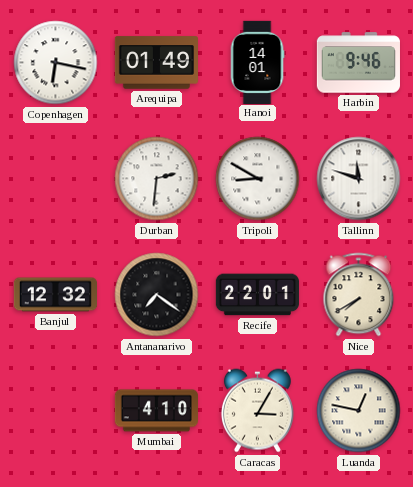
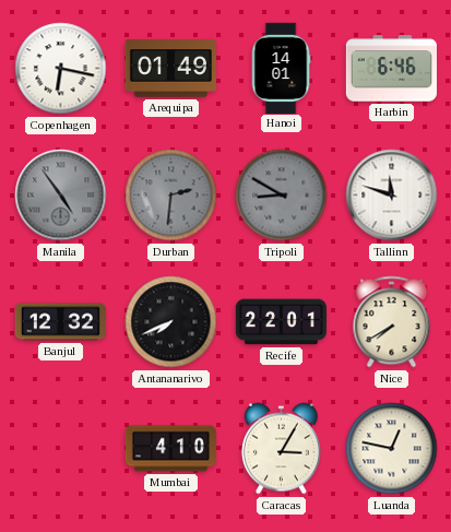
Harbin: 9:46 -> 6:46
Manila: none -> 4:54
Durban dial: white -> grey
Tripoli dial: white -> grey
Antananarivo: 7:21 -> 7:41
